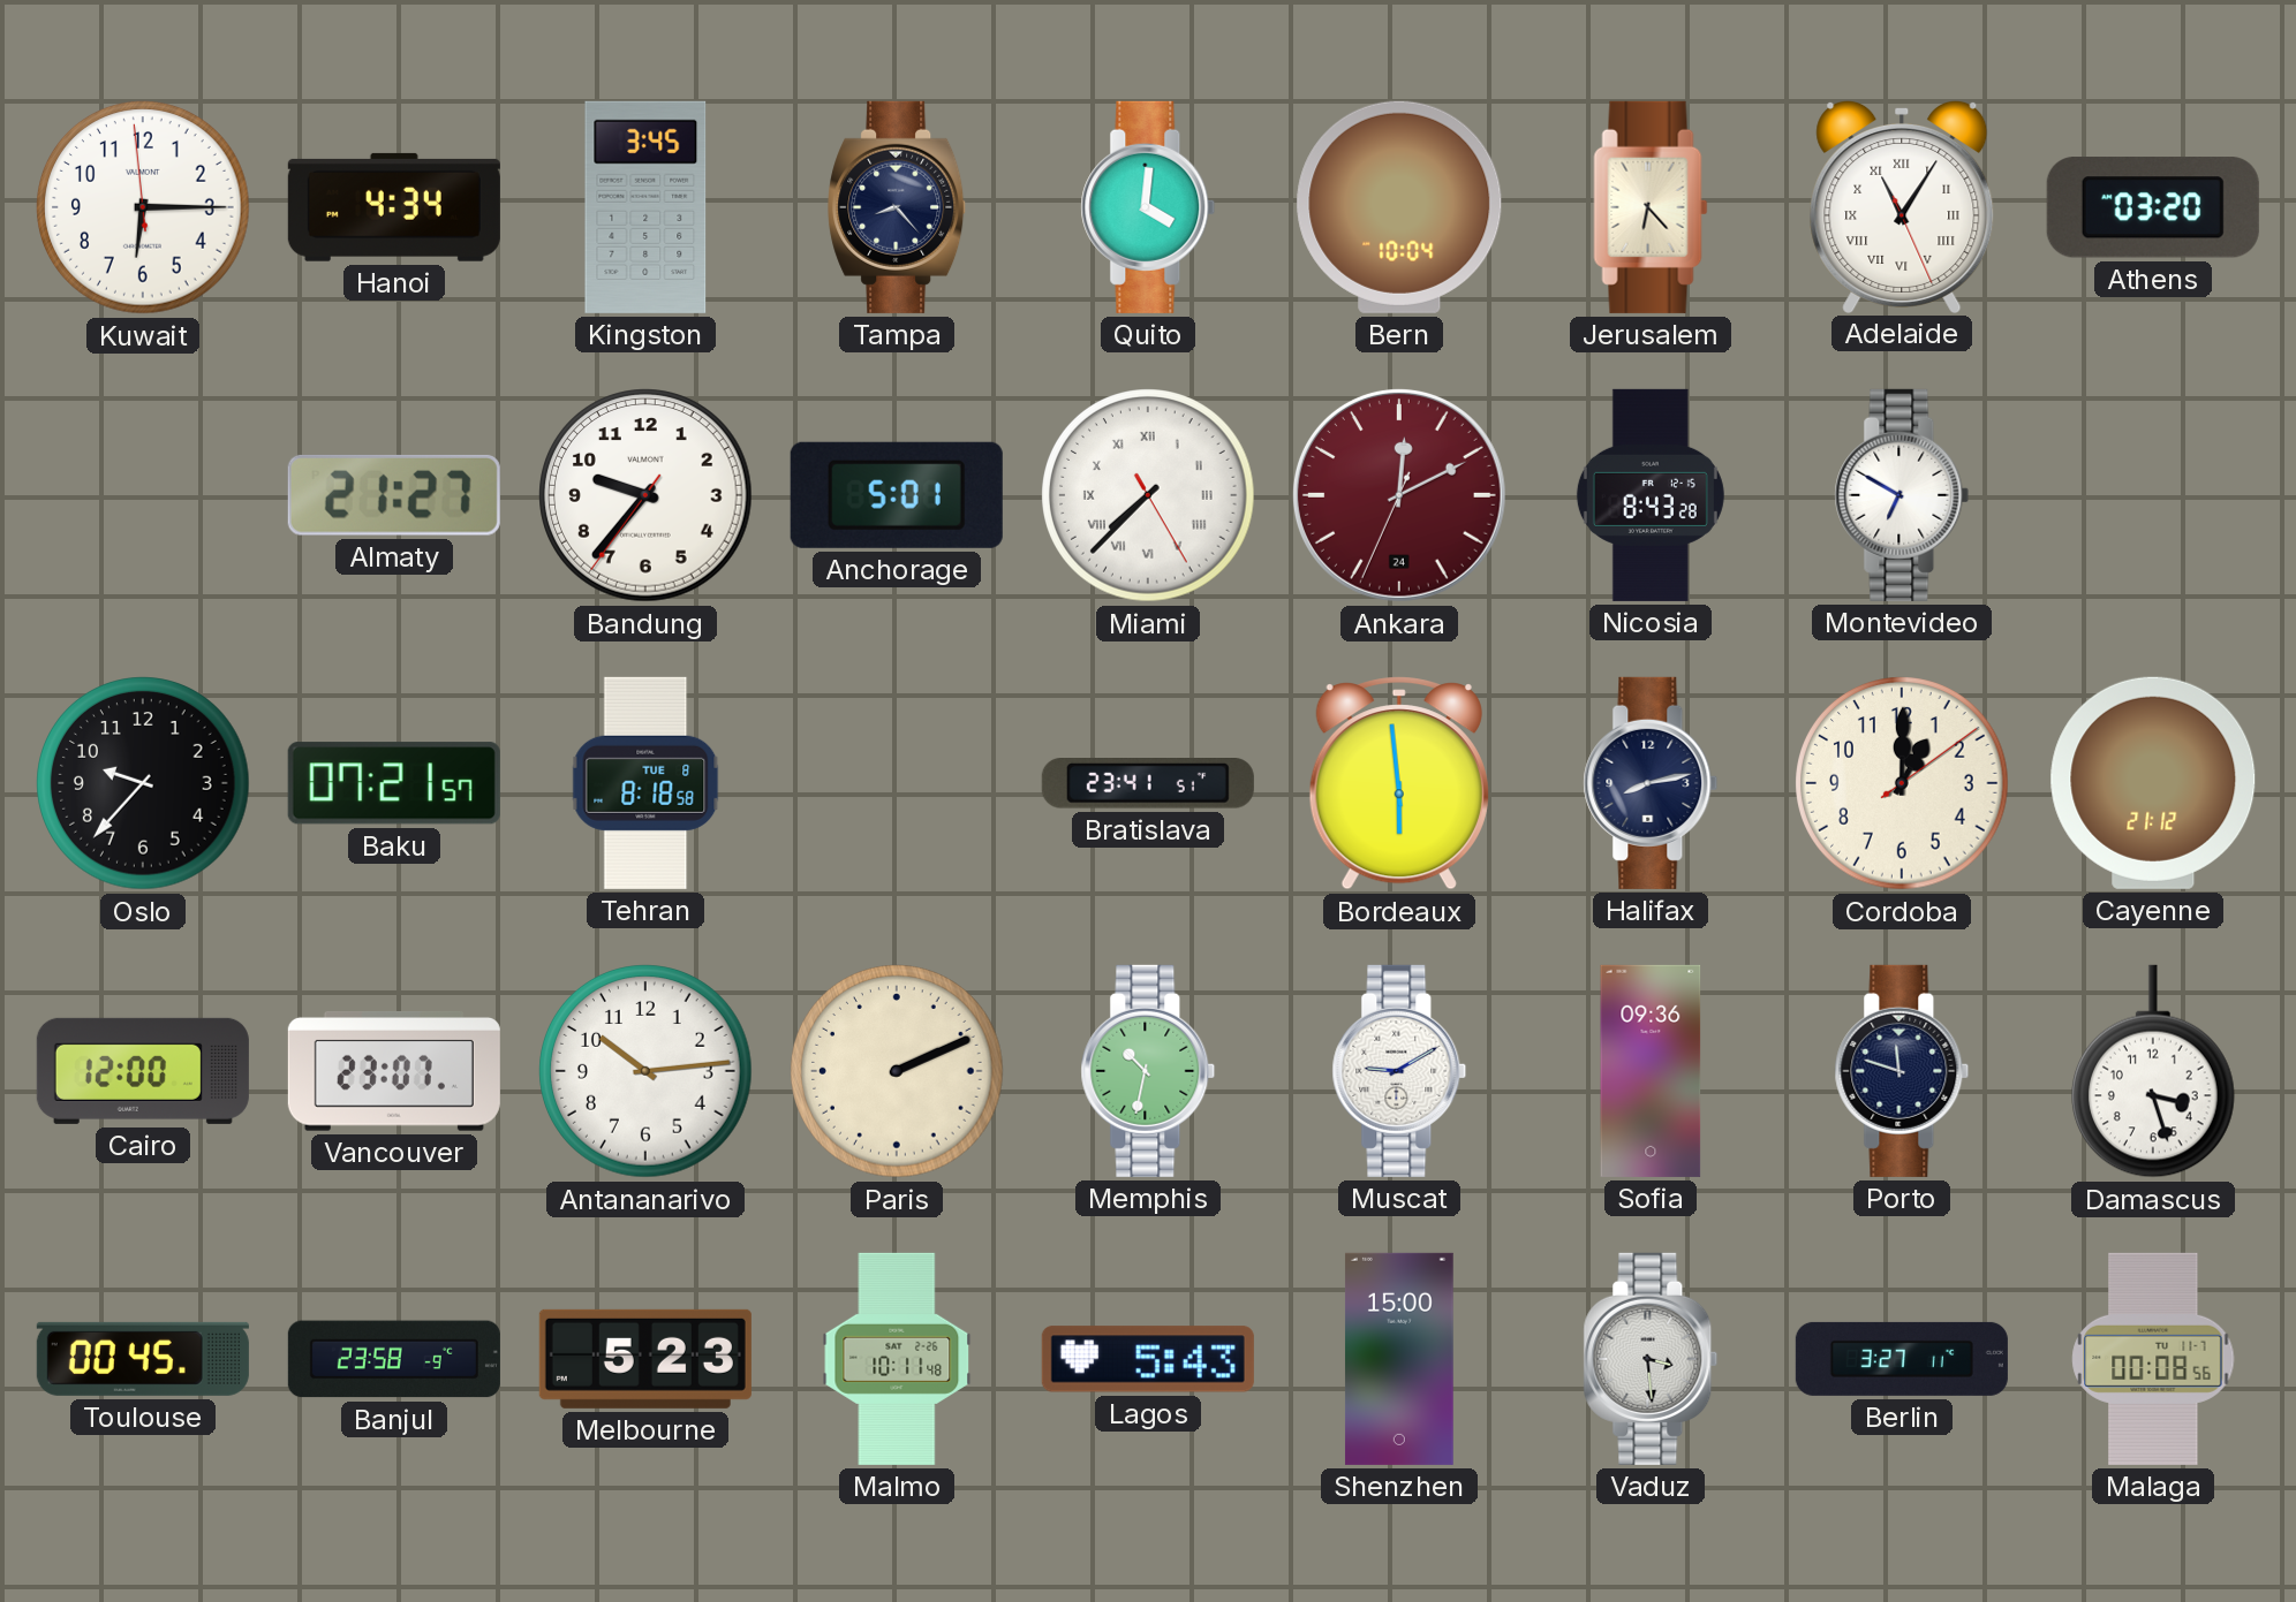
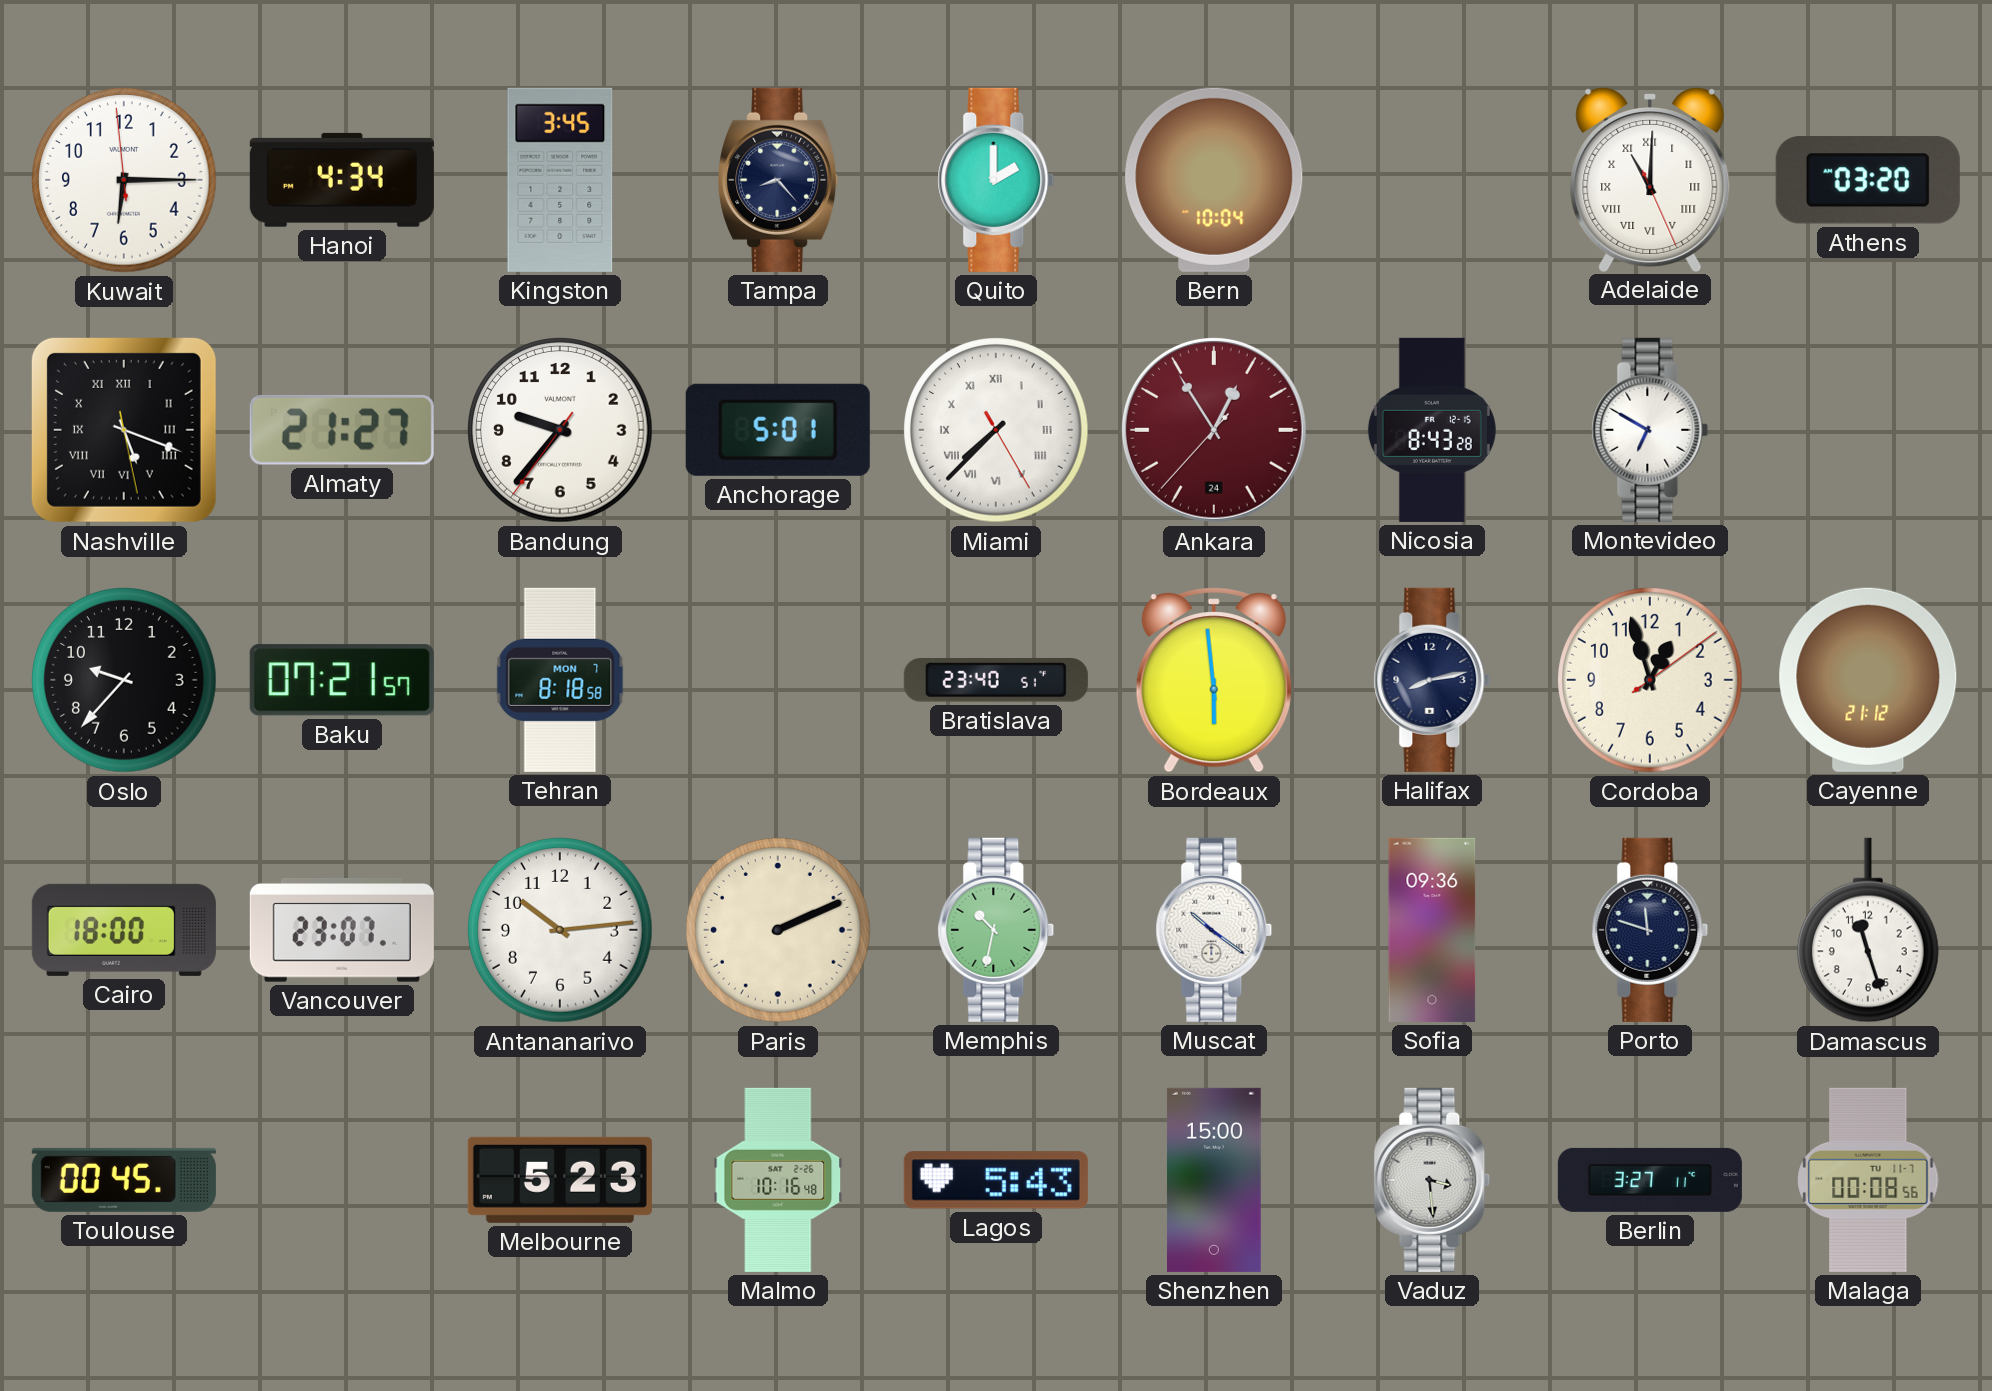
Quito: 4:01 -> 2:00
Jerusalem: 6:23 -> none
Adelaide: 11:05 -> 11:00
Nashville: none -> 5:18
Ankara: 12:10 -> 12:54
Tehran date: TUE 8 -> MON 7
Bratislava: 23:41 -> 23:40
Cordoba: 1:00 -> 12:57
Cairo: 12:00 -> 18:00
Muscat: 9:10 -> 10:21
Damascus: 3:27 -> 11:27
Banjul: 23:58 -> none
Malmo: 10:11 -> 10:16
